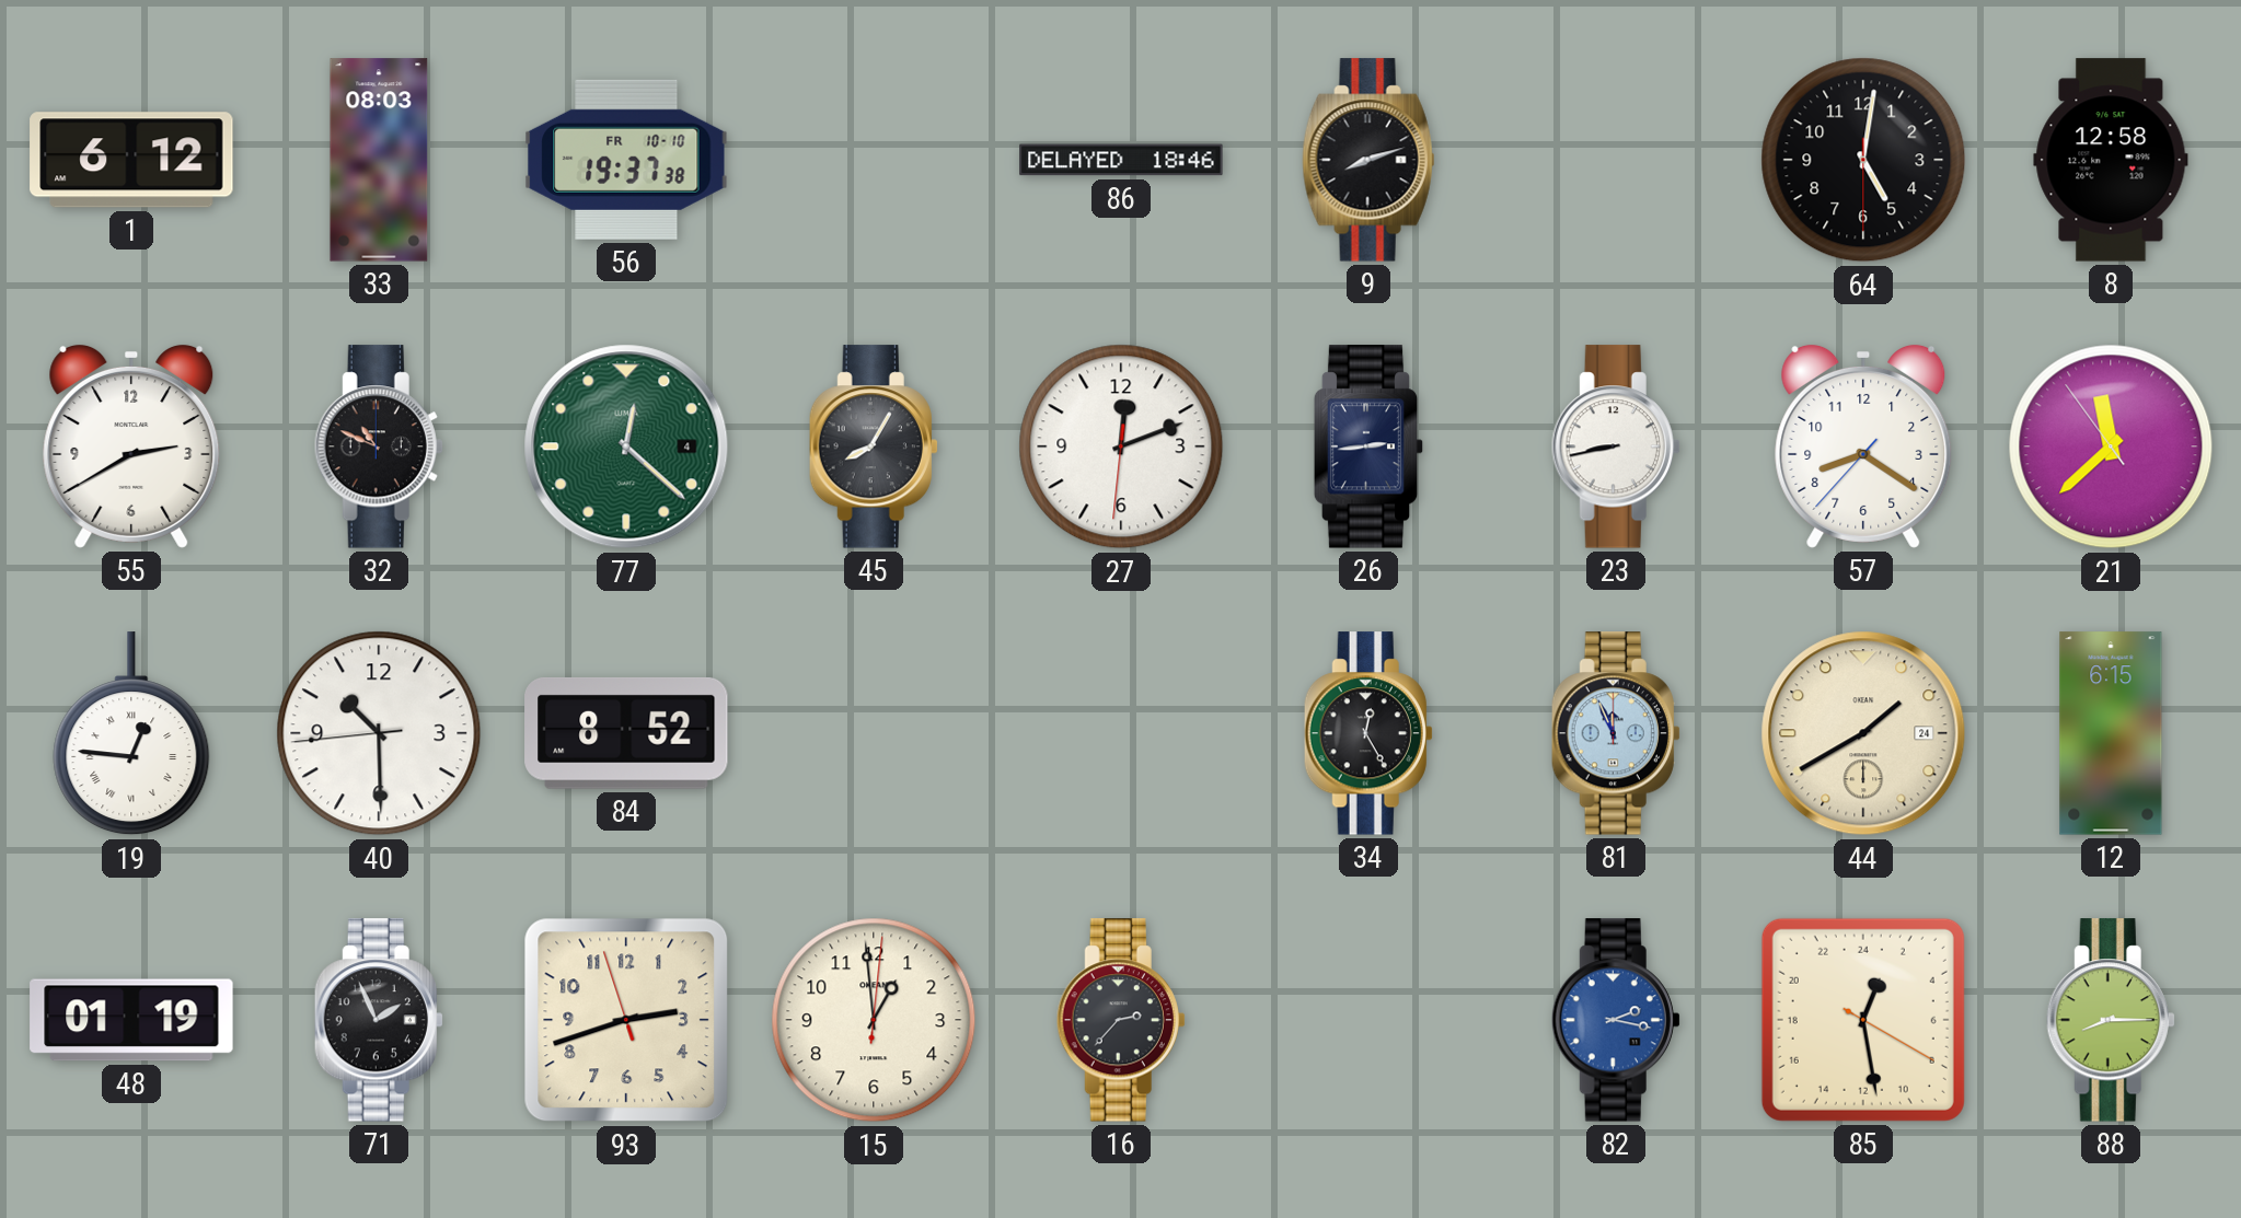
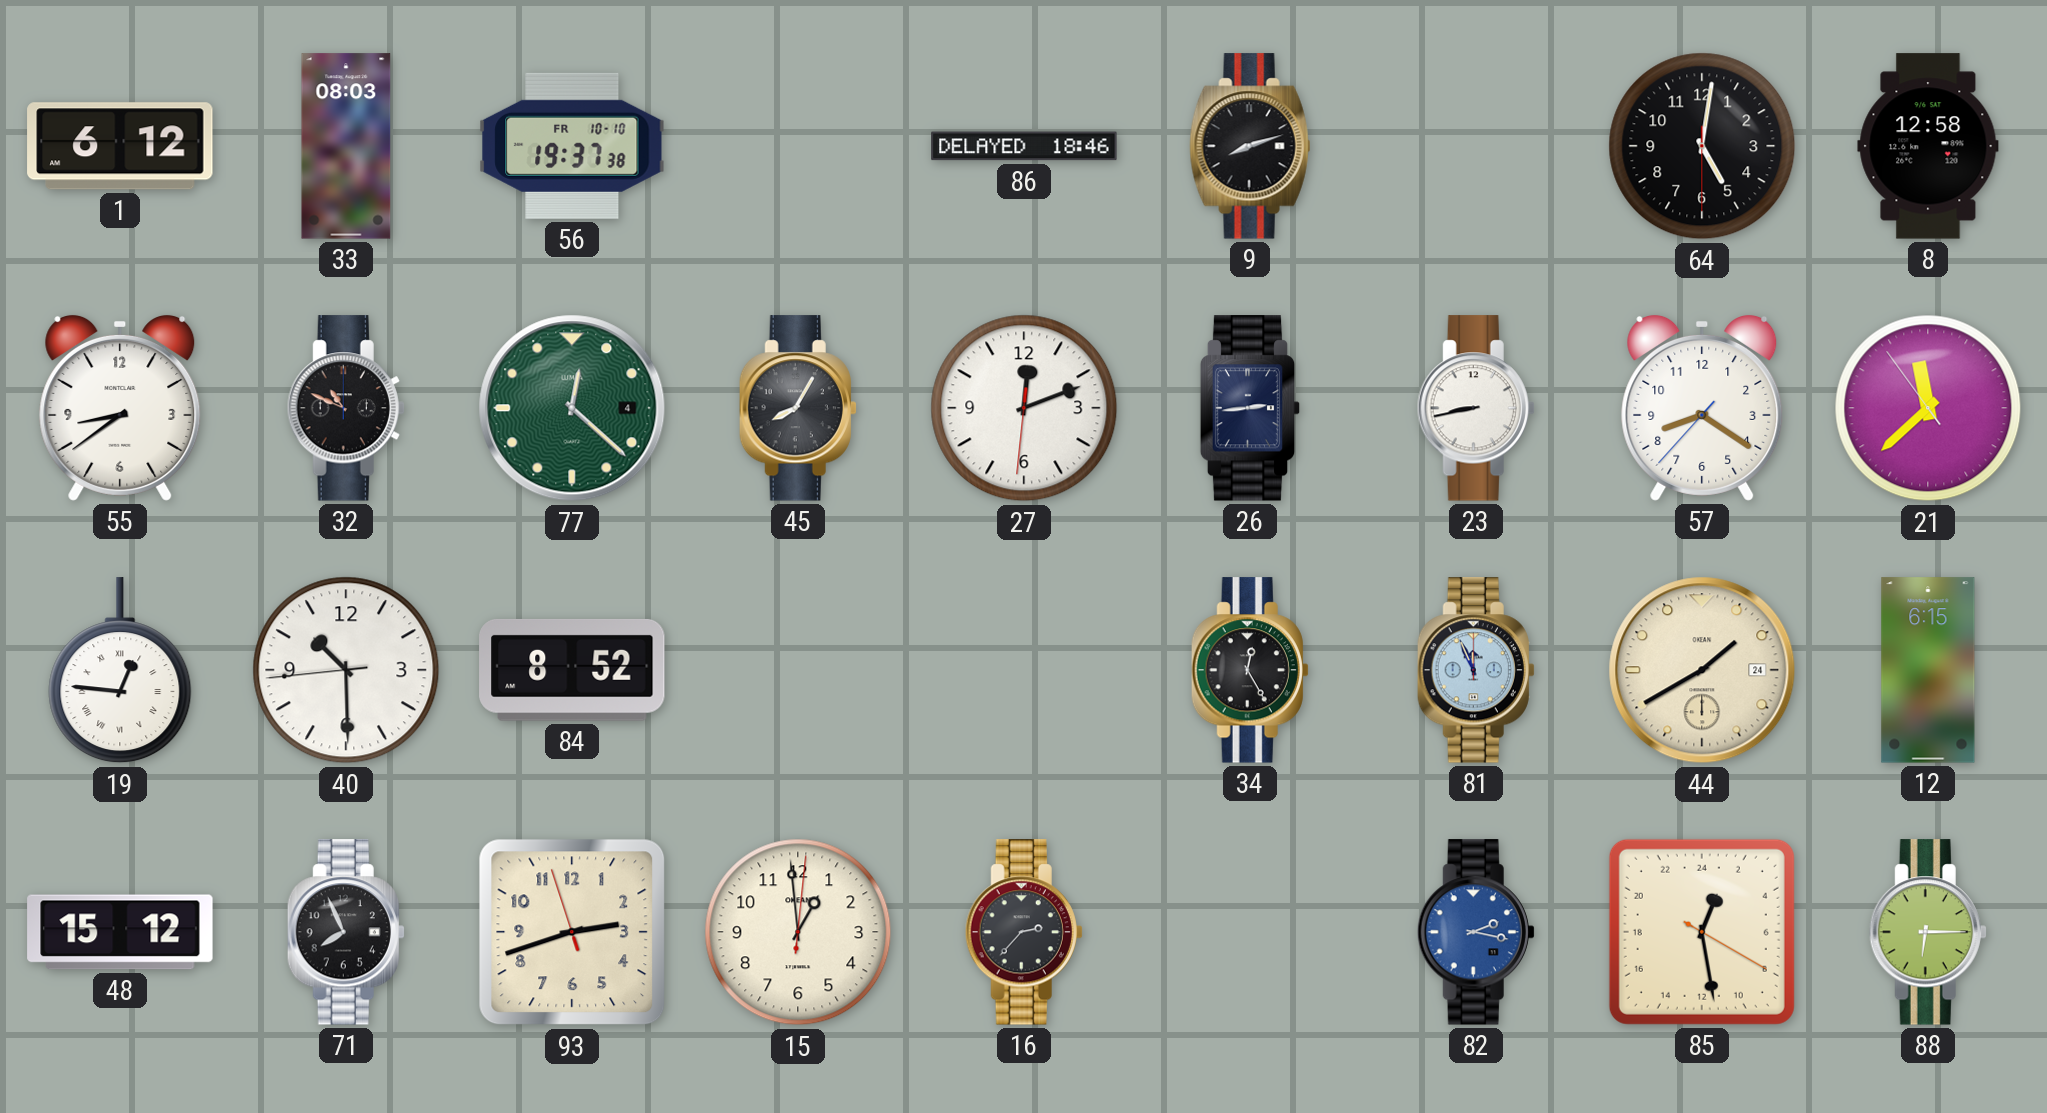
55: 2:40 -> 8:39
48: 01:19 -> 15:12
71: 1:56 -> 7:56
88: 8:15 -> 6:15
